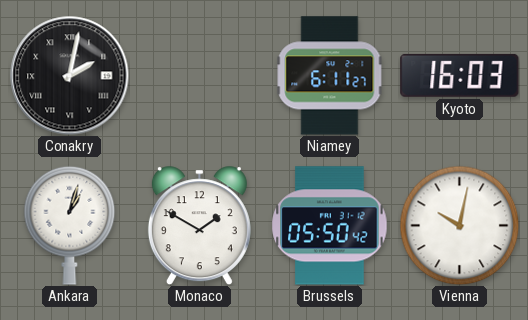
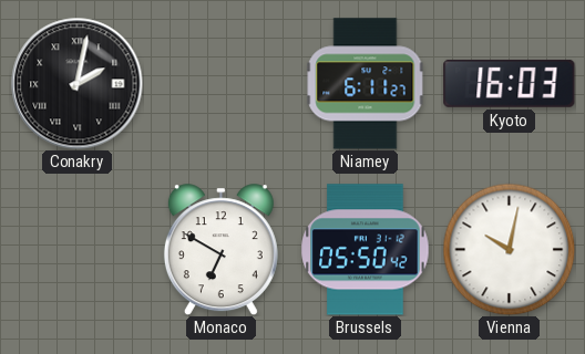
Ankara: 1:03 -> none
Monaco: 1:50 -> 6:50
